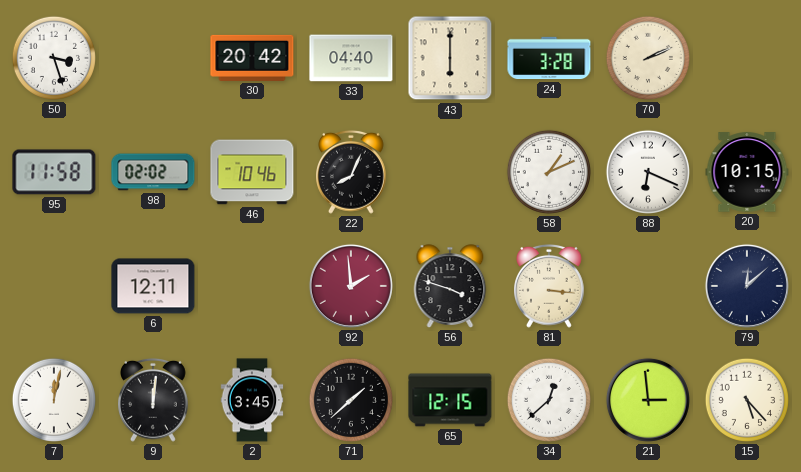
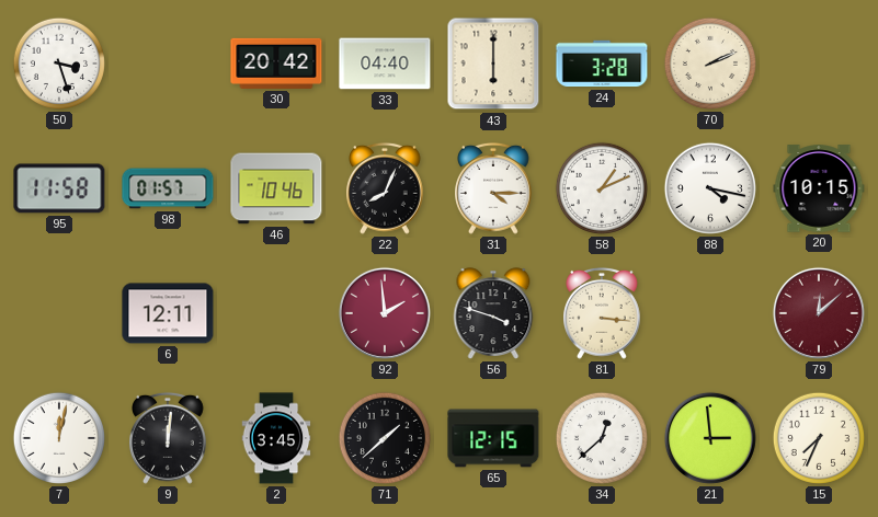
98: 02:02 -> 01:57
31: none -> 4:15
88: 6:19 -> 4:17
79 dial: navy -> burgundy
15: 5:23 -> 7:34
